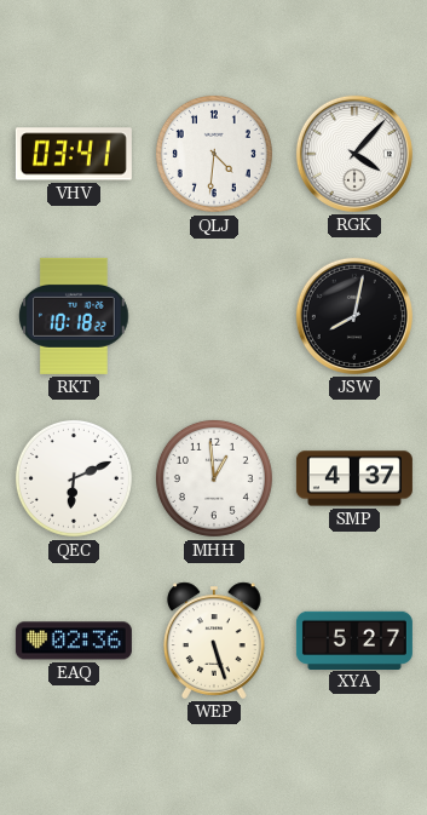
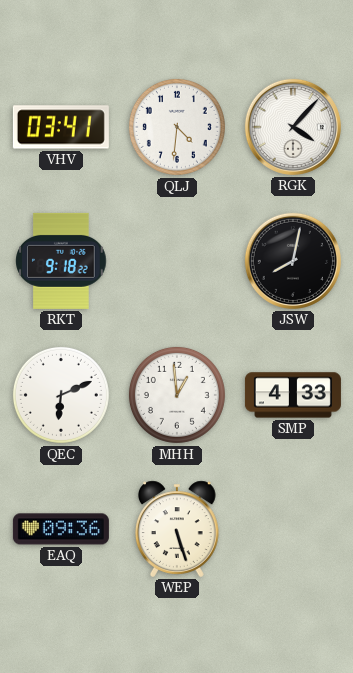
RKT: 10:18 -> 9:18
SMP: 4:37 -> 4:33
EAQ: 02:36 -> 09:36
XYA: 5:27 -> none
